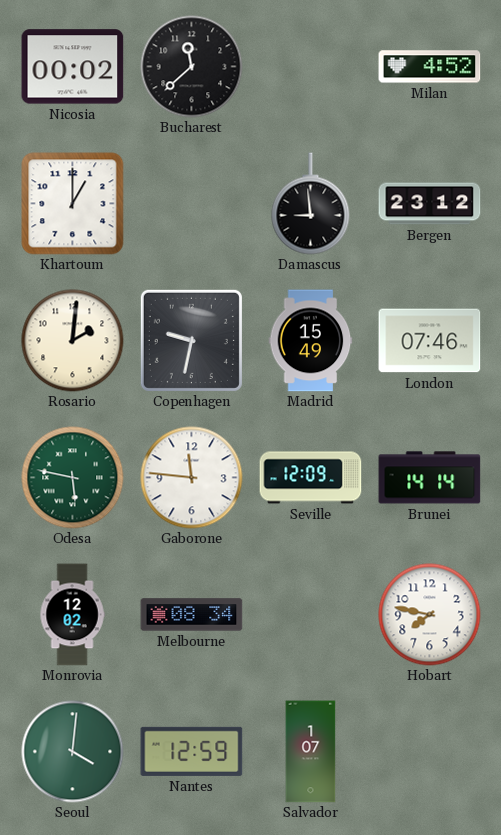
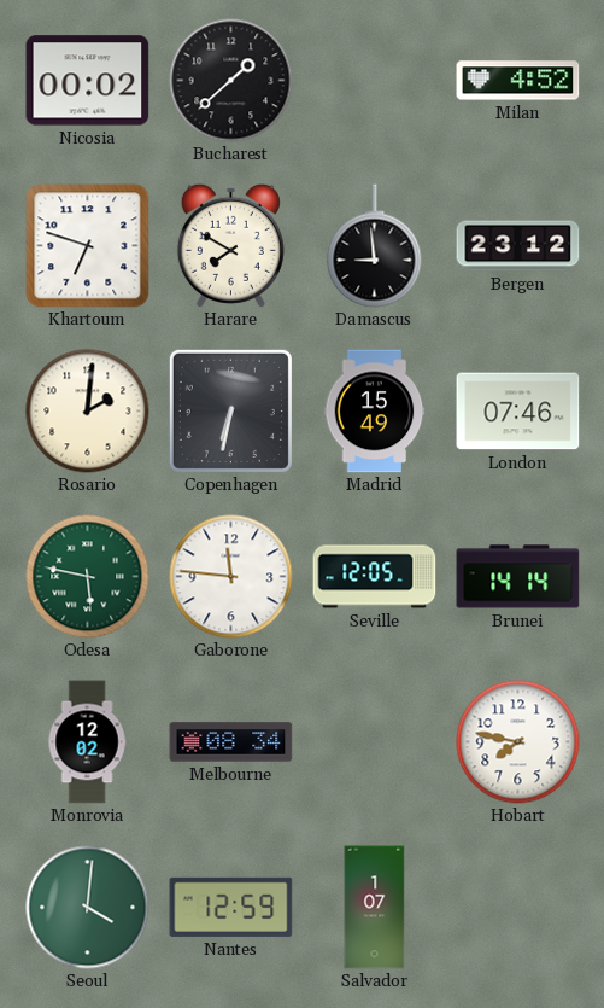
Bucharest: 11:38 -> 1:38
Khartoum: 1:00 -> 6:48
Harare: none -> 7:50
Copenhagen: 9:32 -> 6:32
Seville: 12:09 -> 12:05
